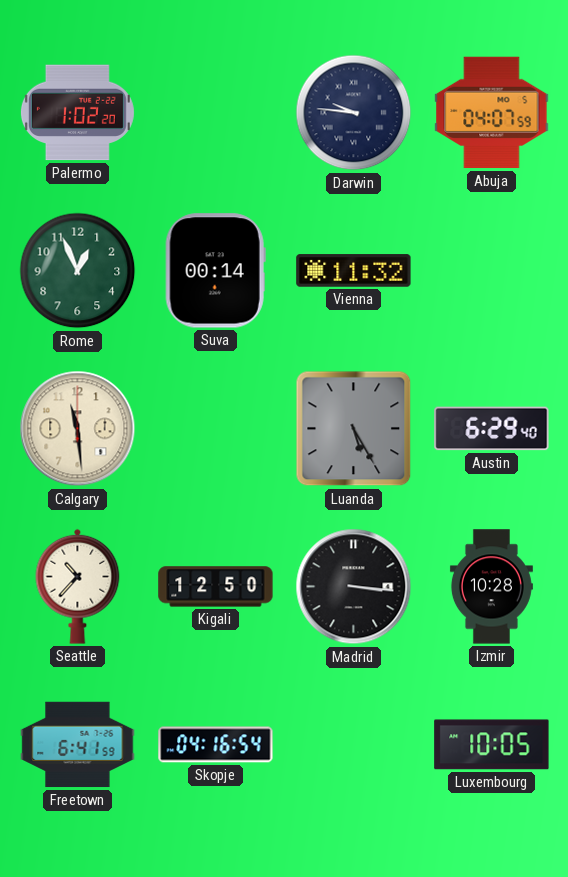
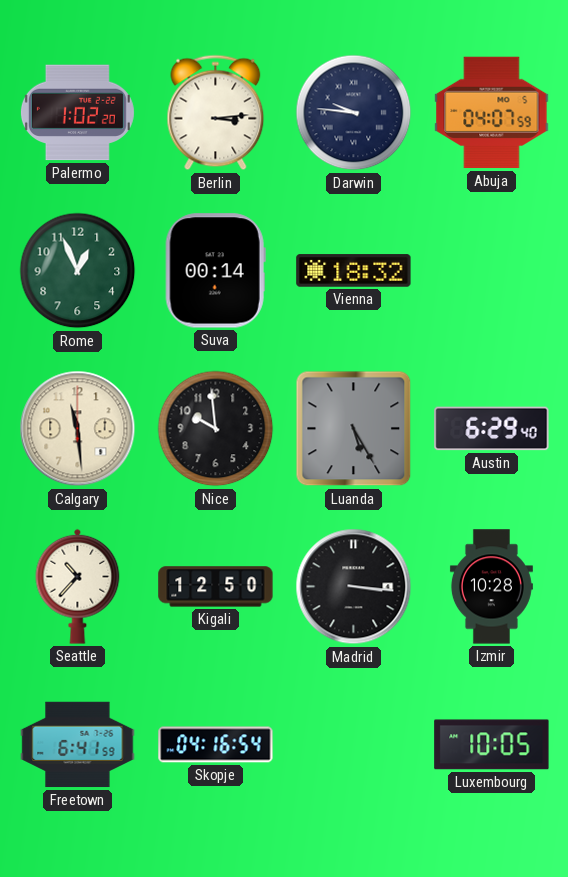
Berlin: none -> 3:14
Vienna: 11:32 -> 18:32
Nice: none -> 9:59
